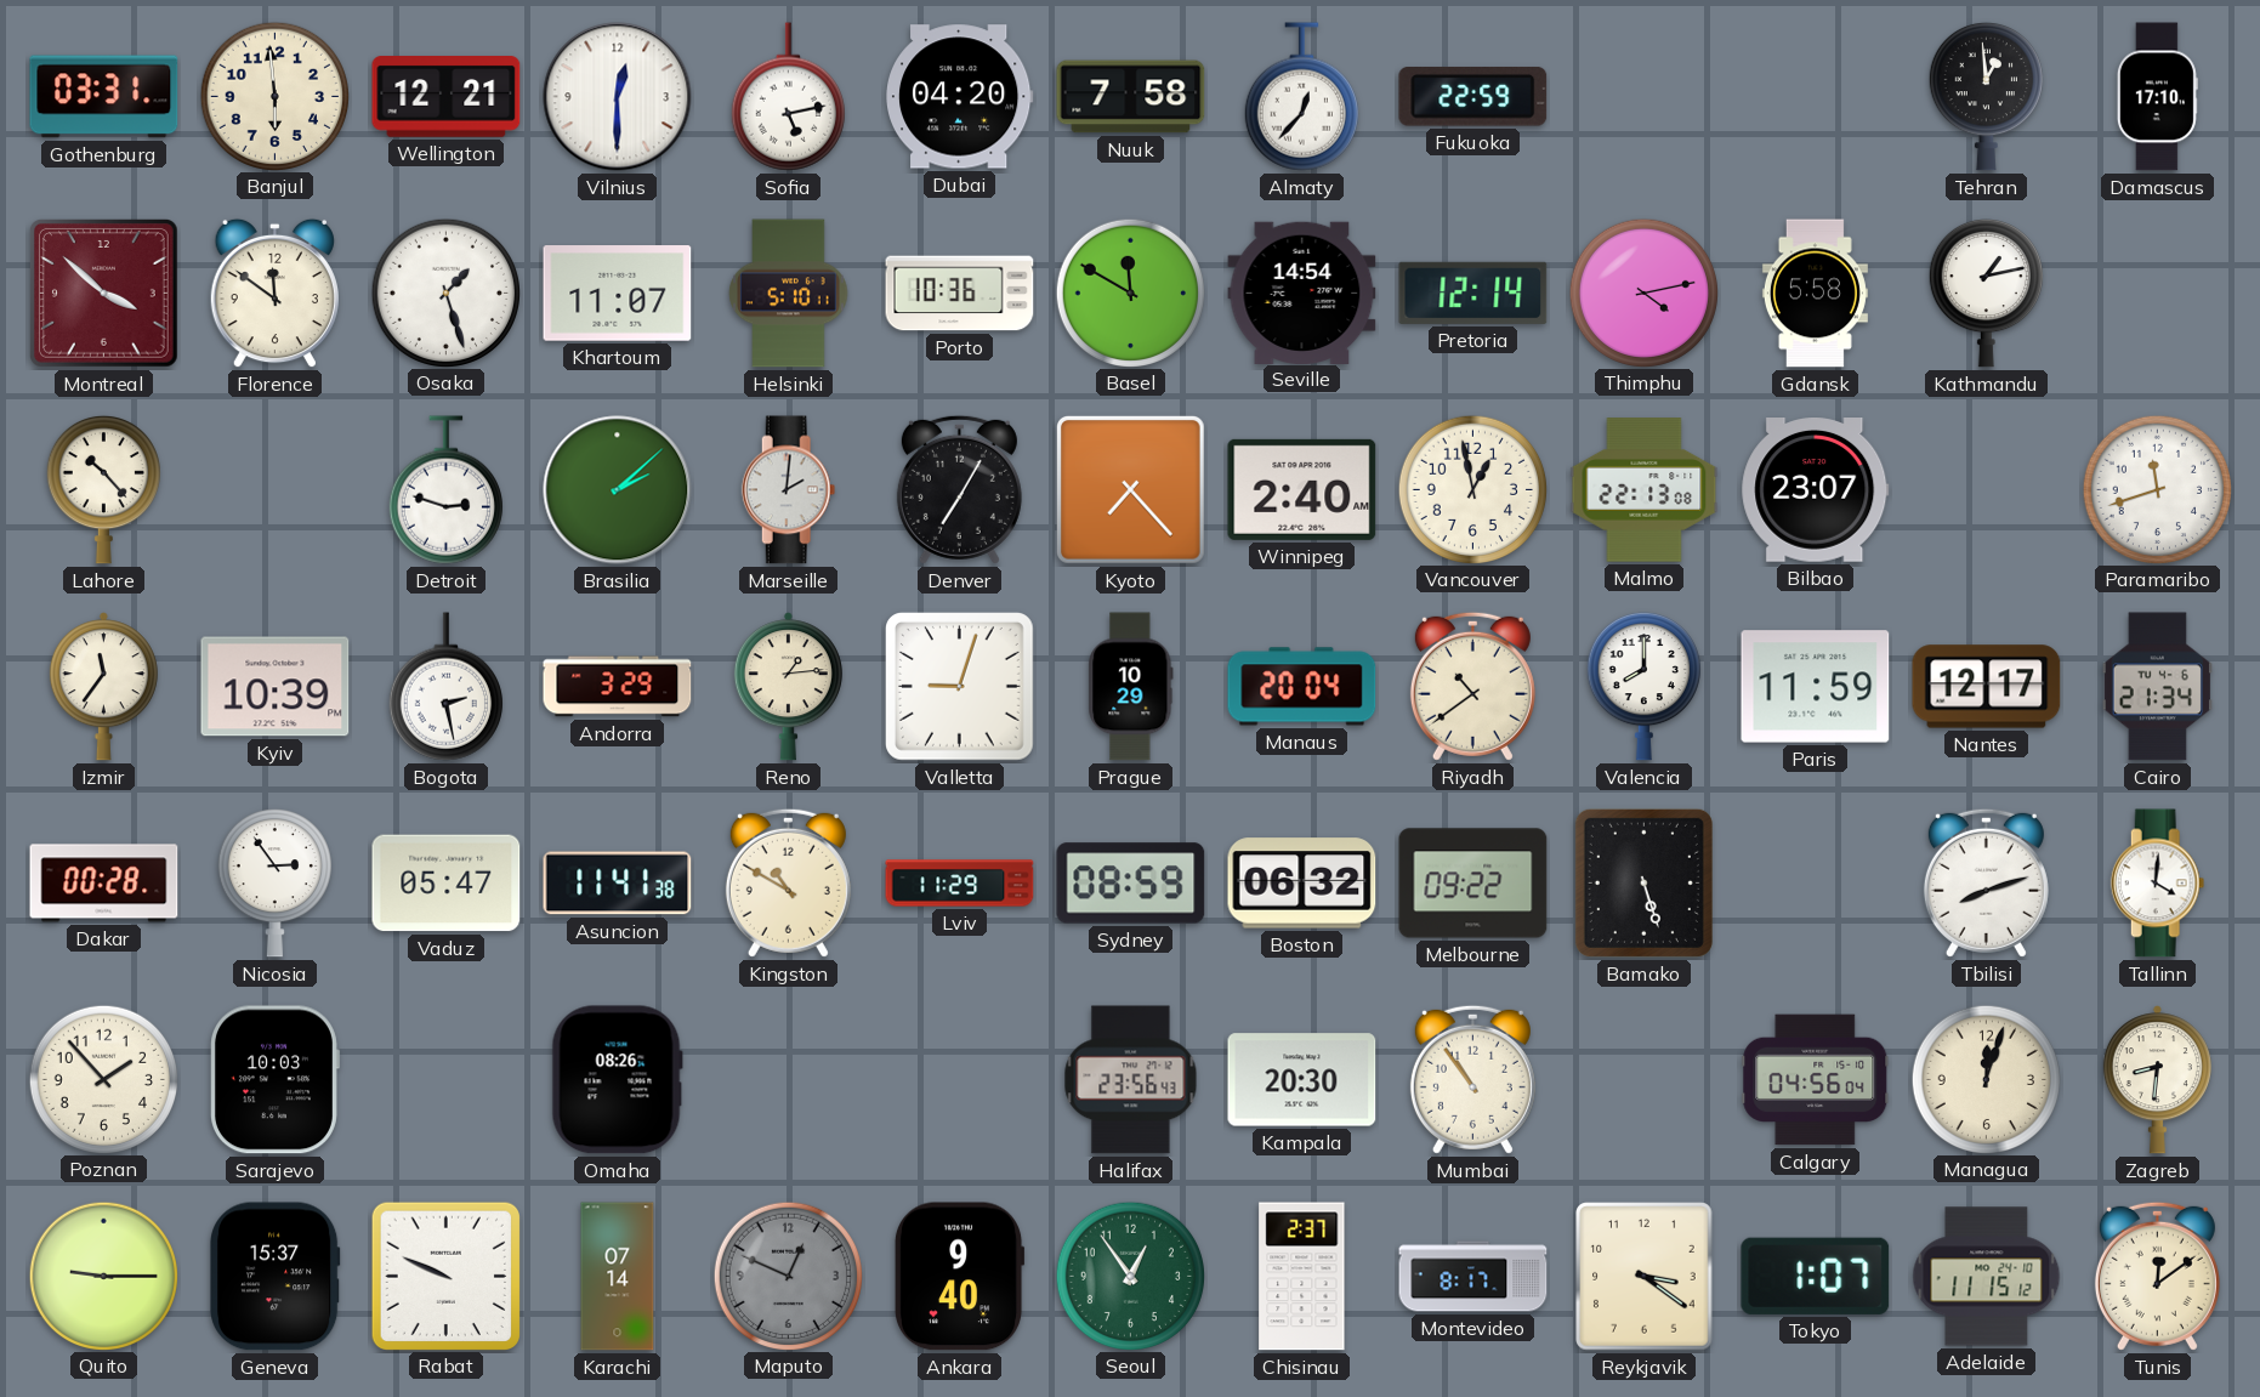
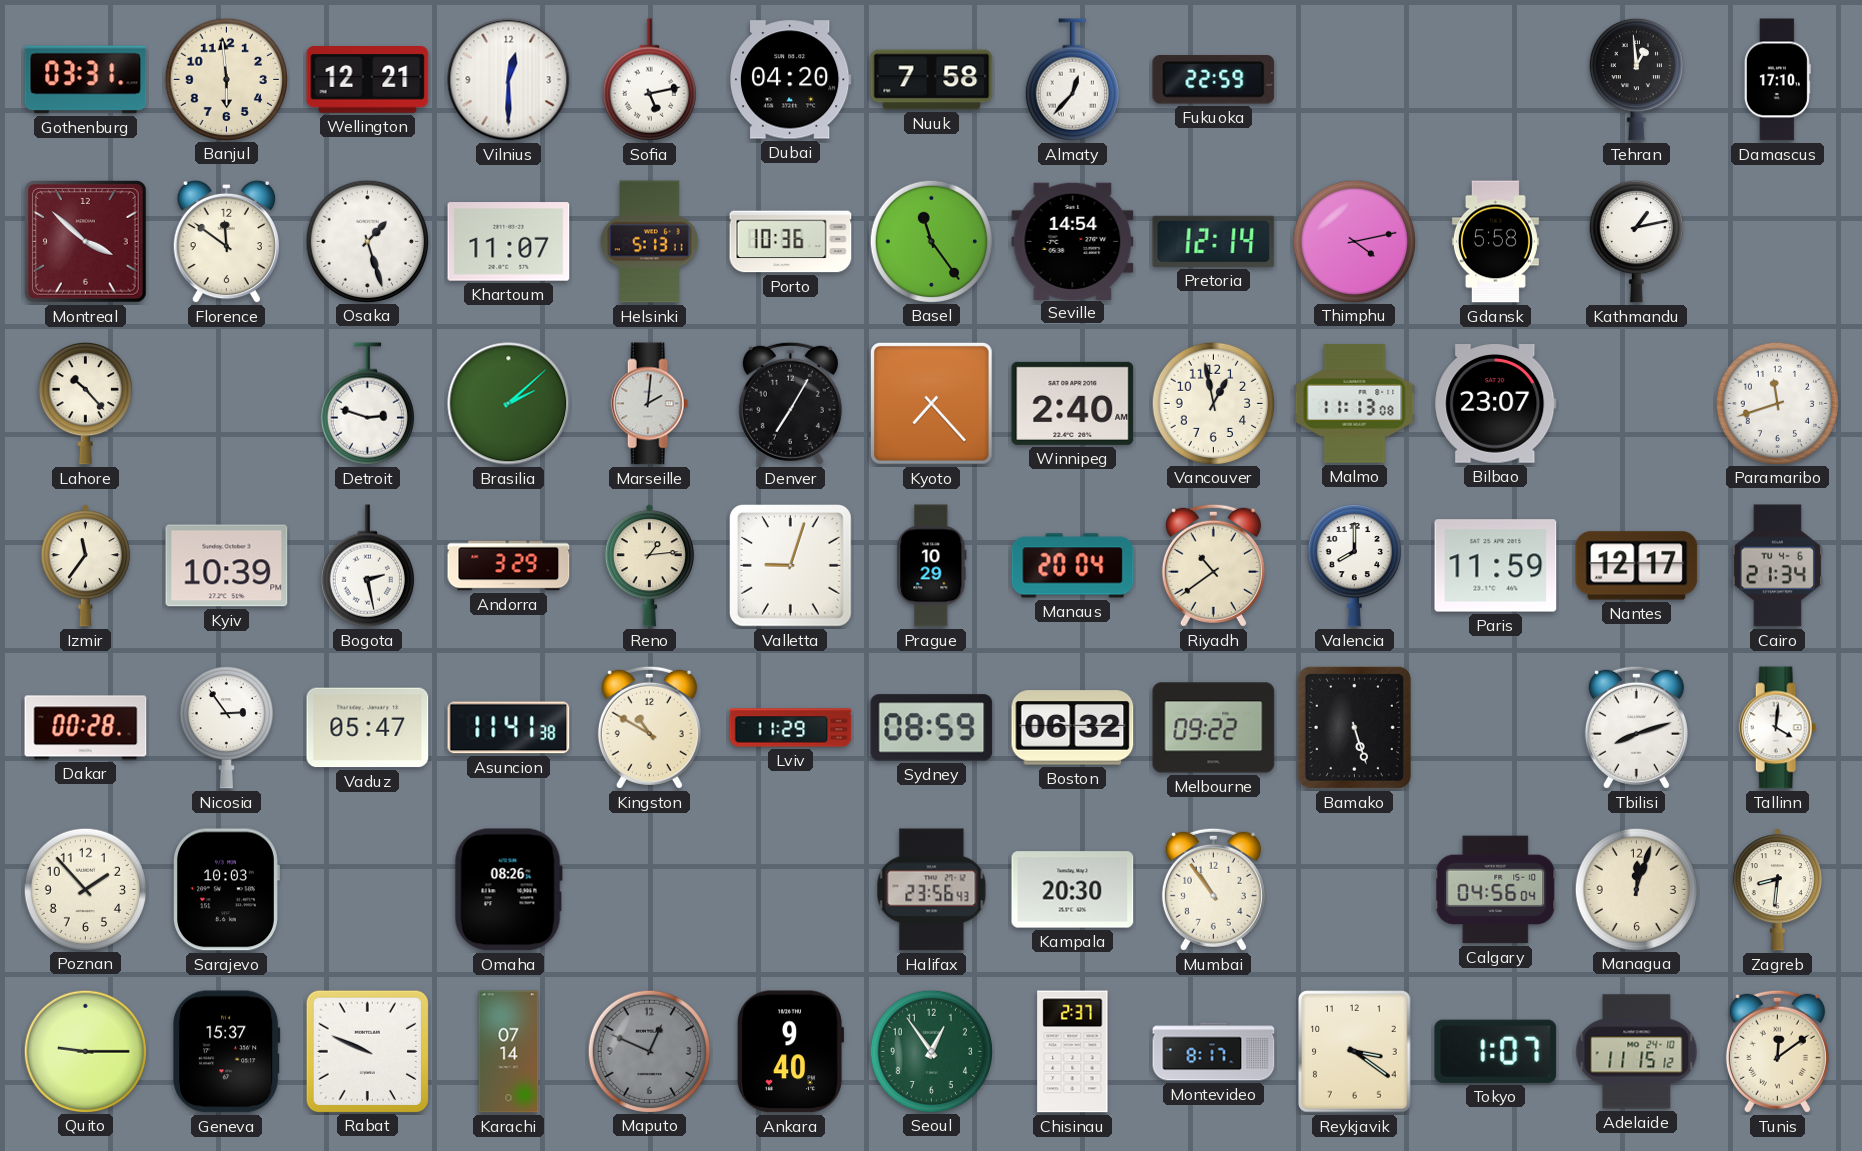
Helsinki: 5:10 -> 5:13
Basel: 11:50 -> 11:24
Malmo: 22:13 -> 11:13
